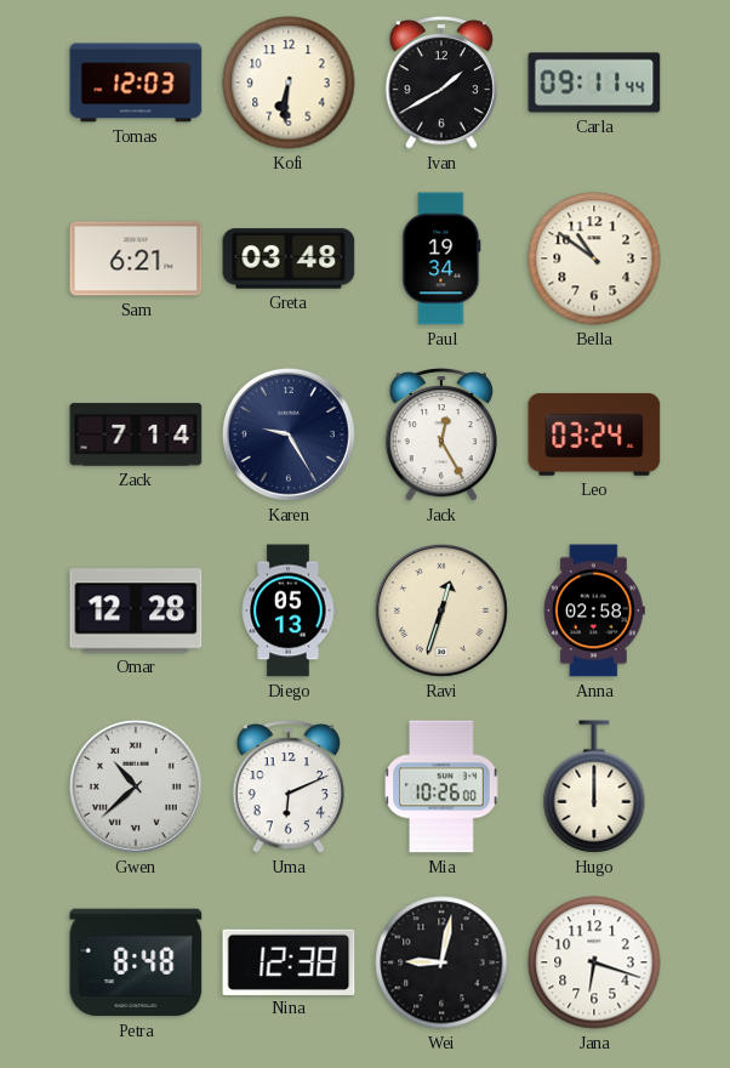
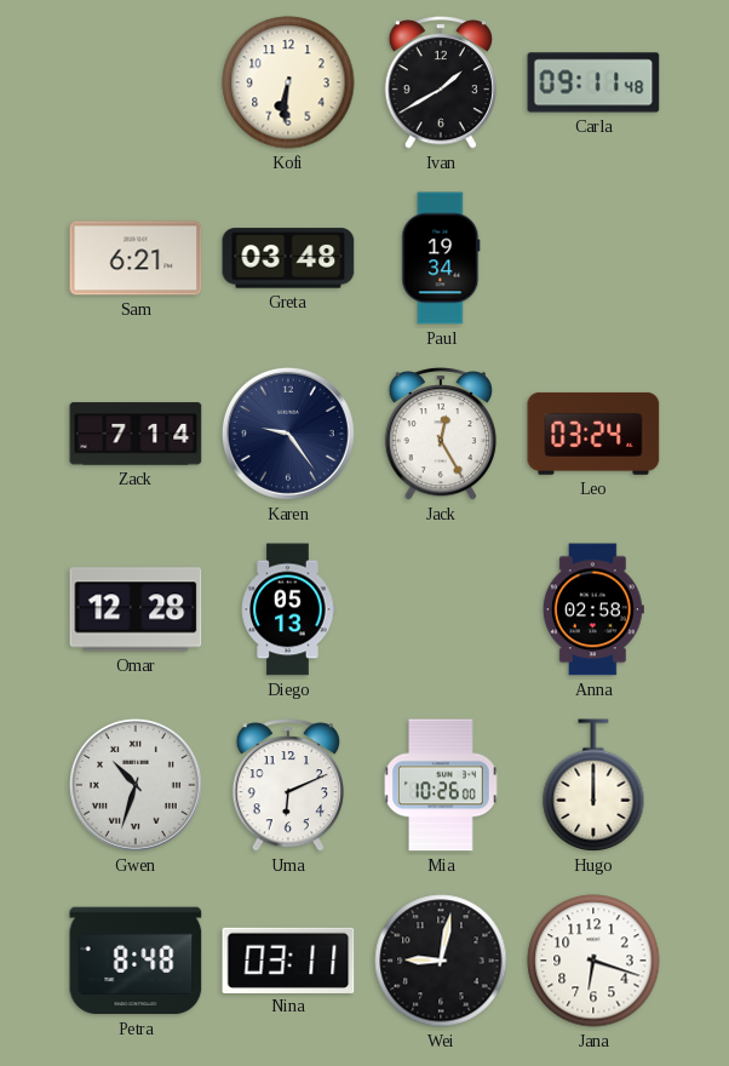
Tomas: 12:03 -> none
Carla: 09:11:44 -> 09:11:48
Bella: 10:51 -> none
Karen: 9:25 -> 9:24
Ravi: 12:33 -> none
Gwen: 10:38 -> 10:33
Nina: 12:38 -> 03:11
